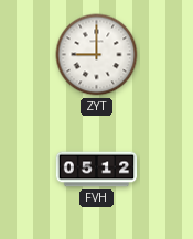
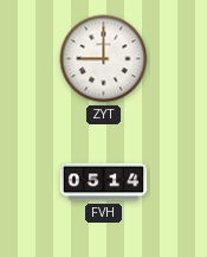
FVH: 05:12 -> 05:14
